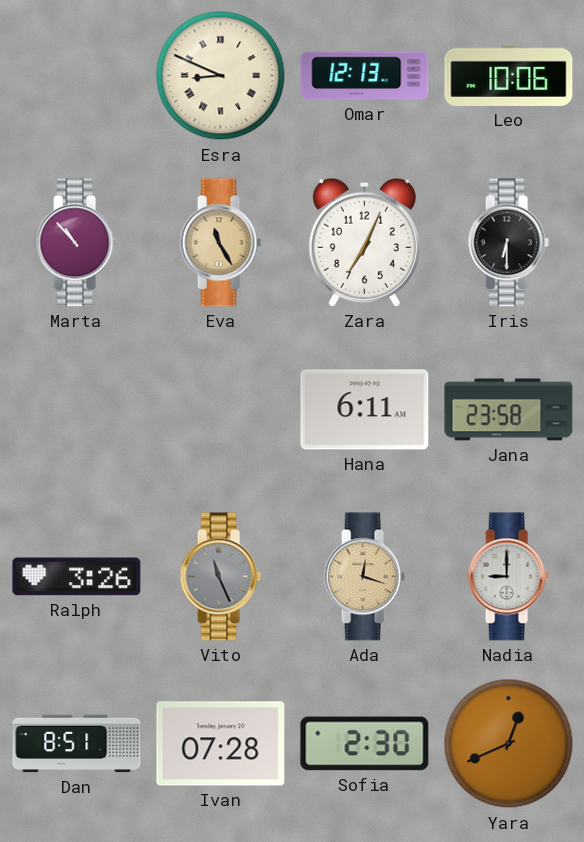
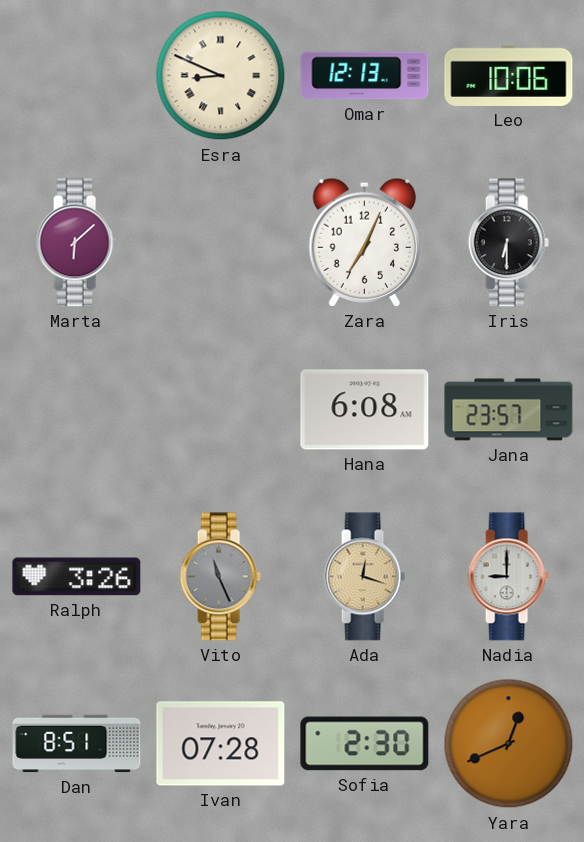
Marta: 10:53 -> 6:08
Eva: 11:25 -> none
Hana: 6:11 -> 6:08
Jana: 23:58 -> 23:57
